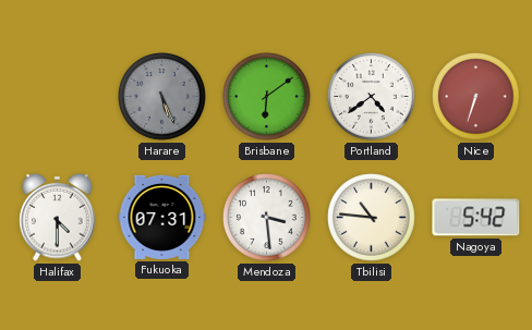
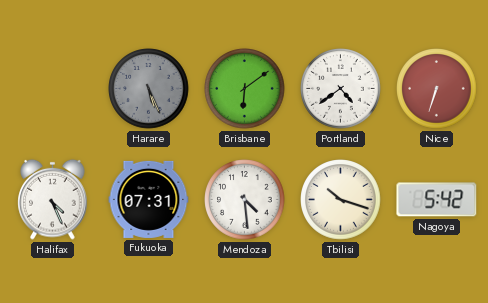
Halifax: 4:30 -> 4:26
Mendoza: 3:29 -> 4:29
Tbilisi: 10:46 -> 10:18
